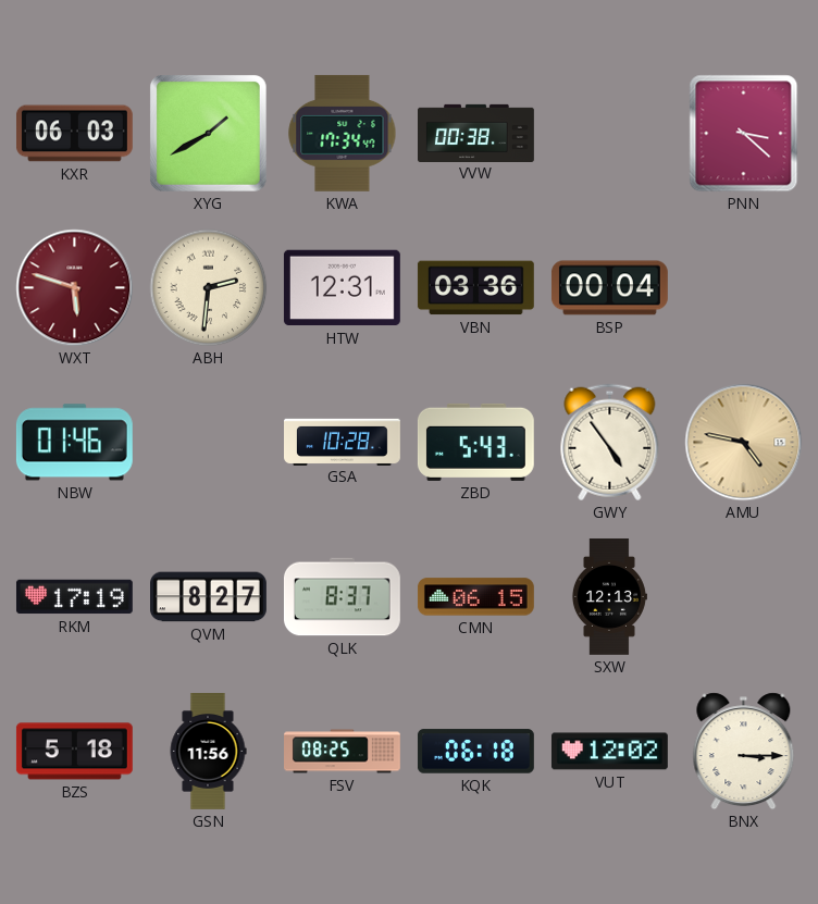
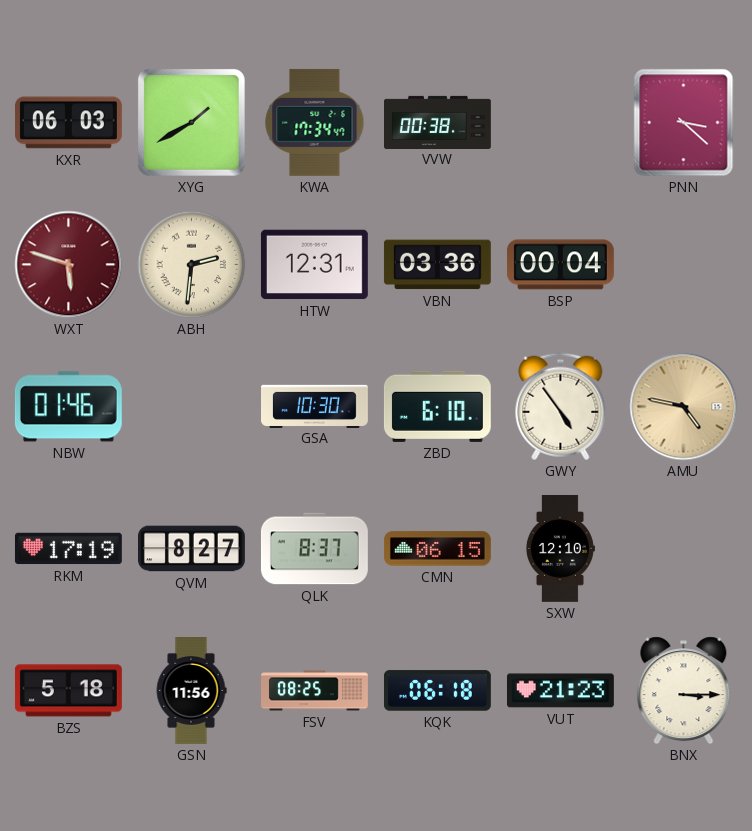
GSA: 10:28 -> 10:30
ZBD: 5:43 -> 6:10
SXW: 12:13 -> 12:10
VUT: 12:02 -> 21:23
